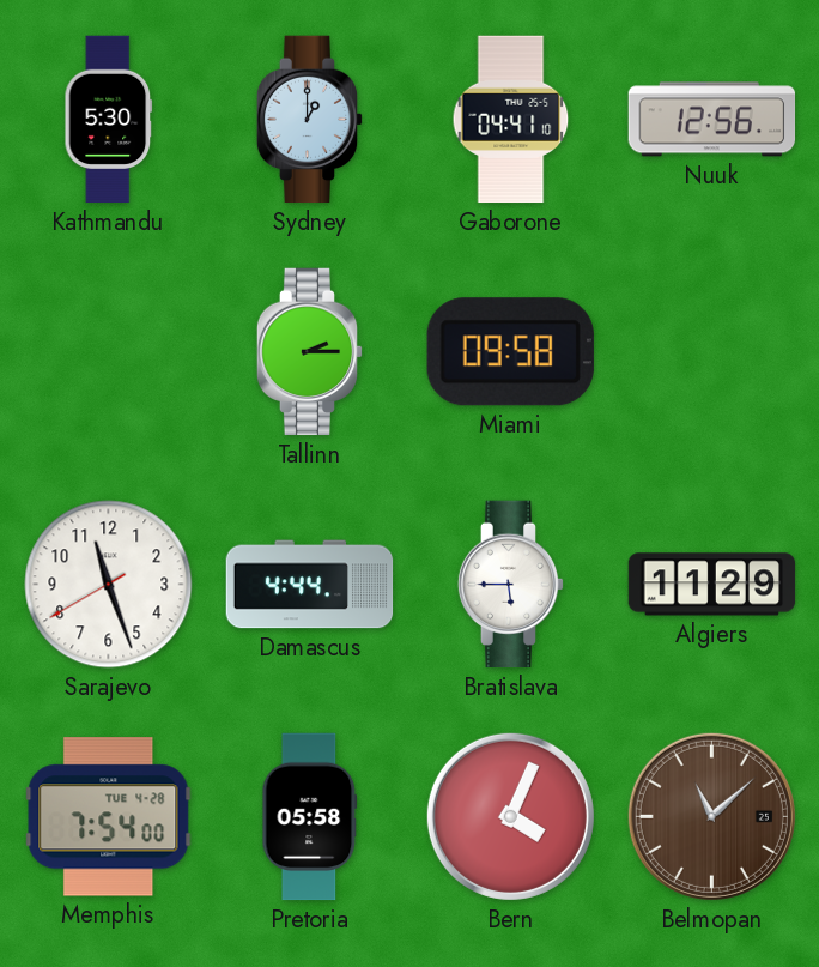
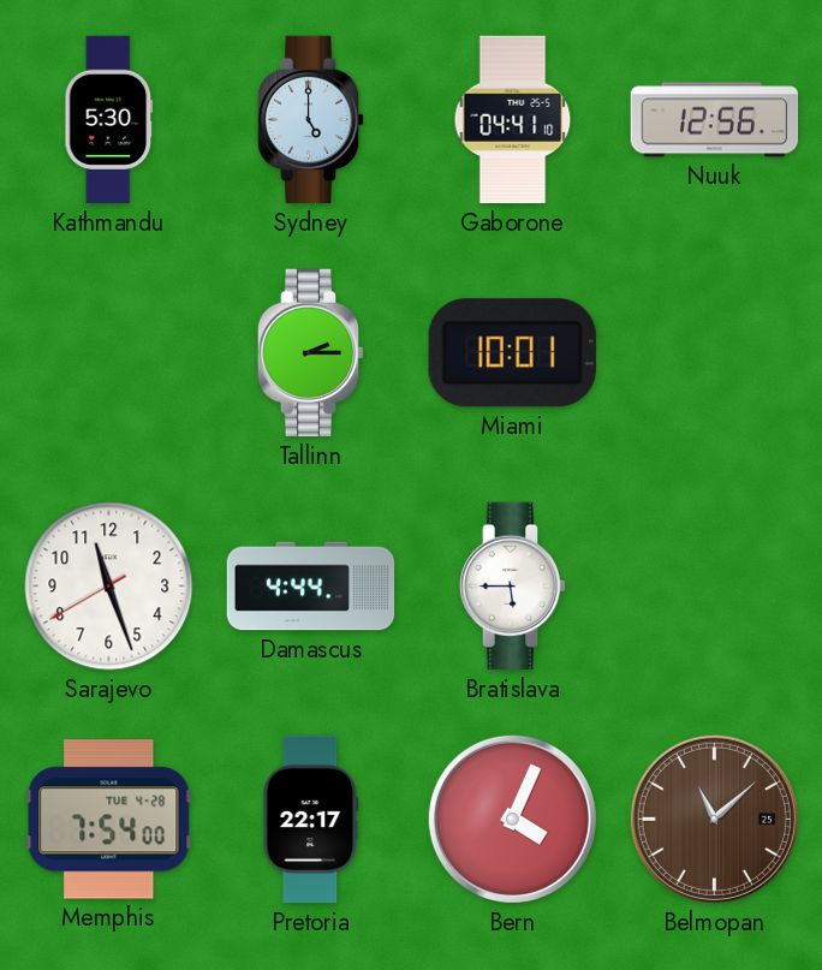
Sydney: 1:00 -> 5:00
Miami: 09:58 -> 10:01
Algiers: 11:29 -> none
Pretoria: 05:58 -> 22:17
